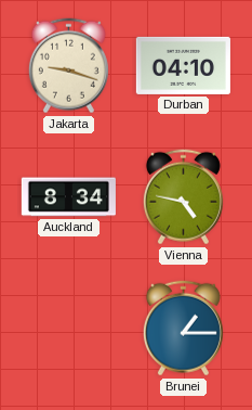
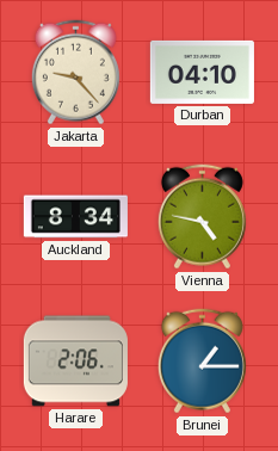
Jakarta: 9:18 -> 9:23
Harare: none -> 2:06
